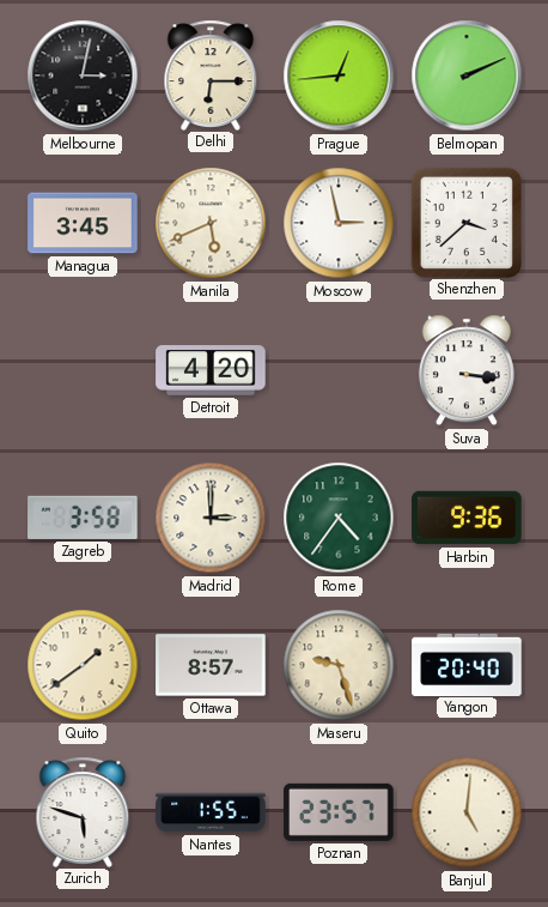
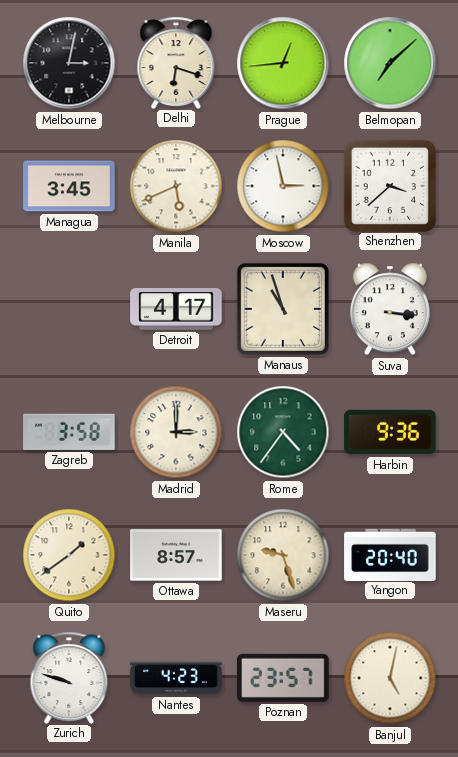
Delhi: 6:15 -> 6:18
Belmopan: 2:11 -> 7:08
Detroit: 4:20 -> 4:17
Manaus: none -> 10:57
Zurich: 5:48 -> 9:48
Nantes: 1:55 -> 4:23
Banjul: 5:01 -> 5:02
